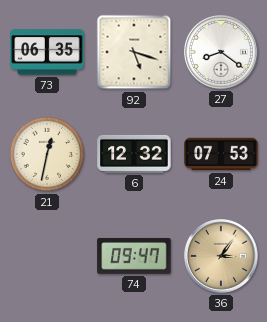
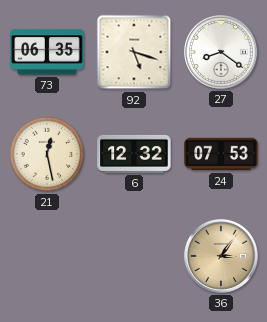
21: 12:32 -> 12:28
74: 09:47 -> none
